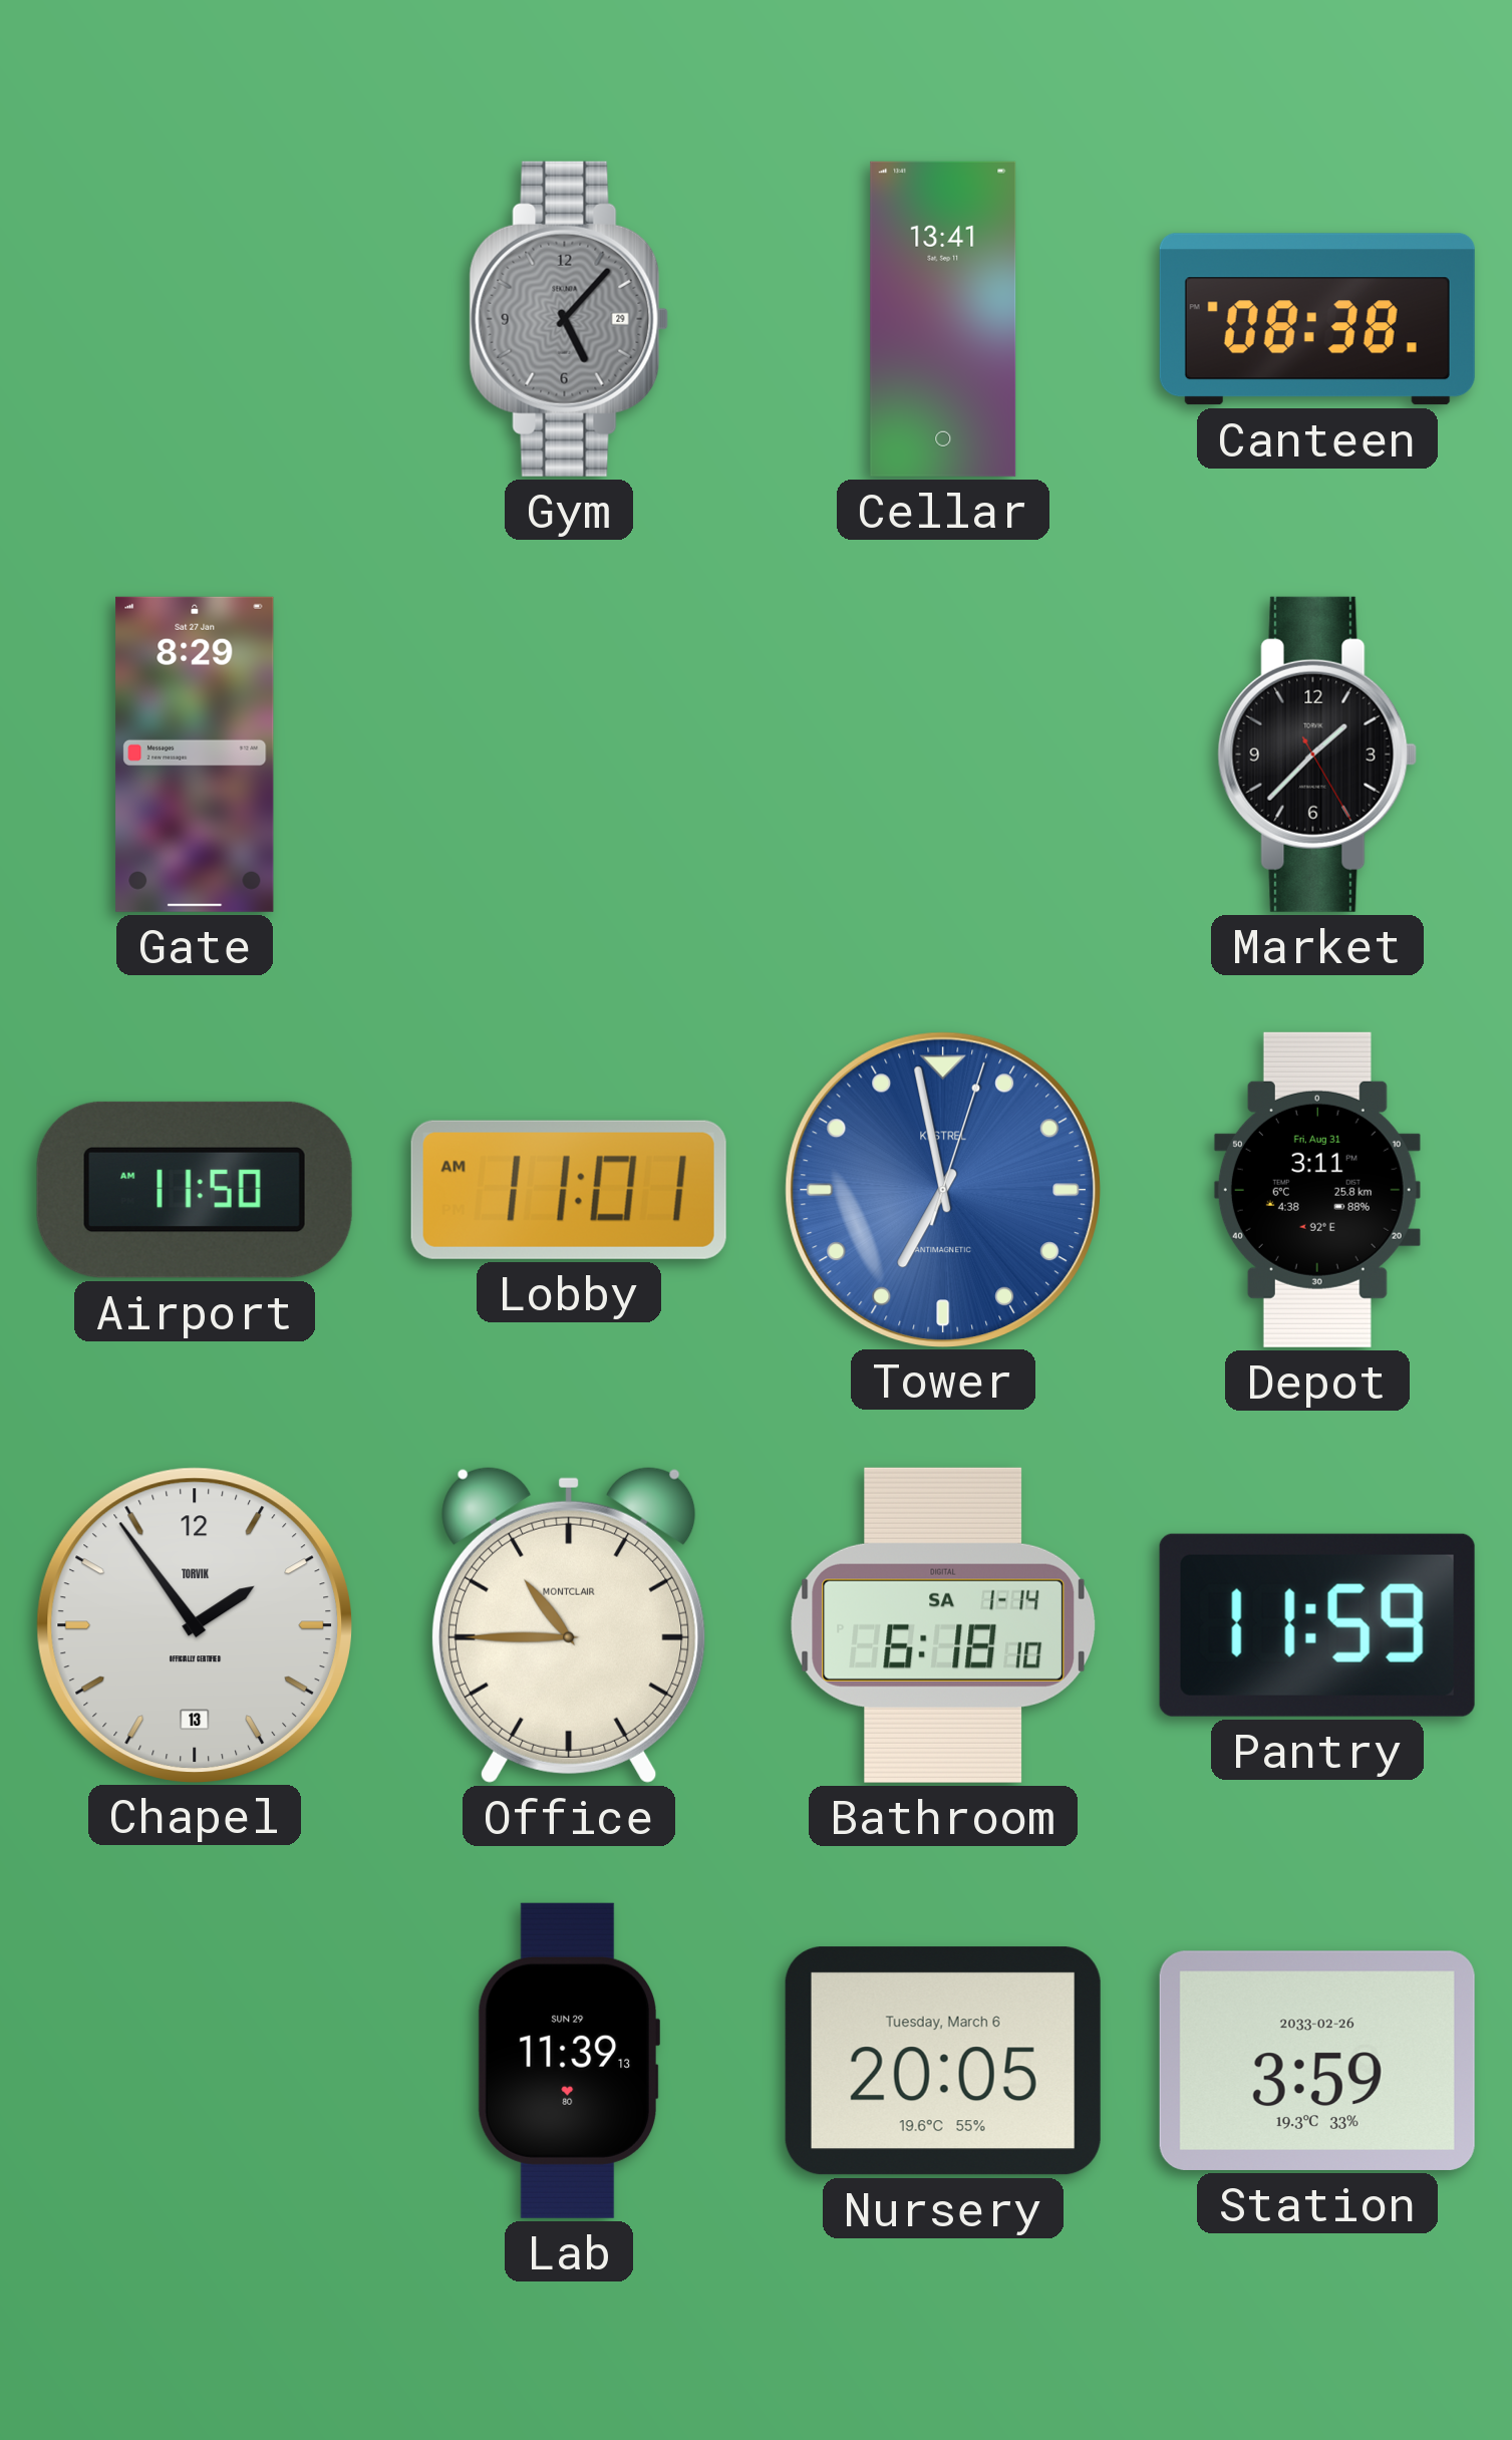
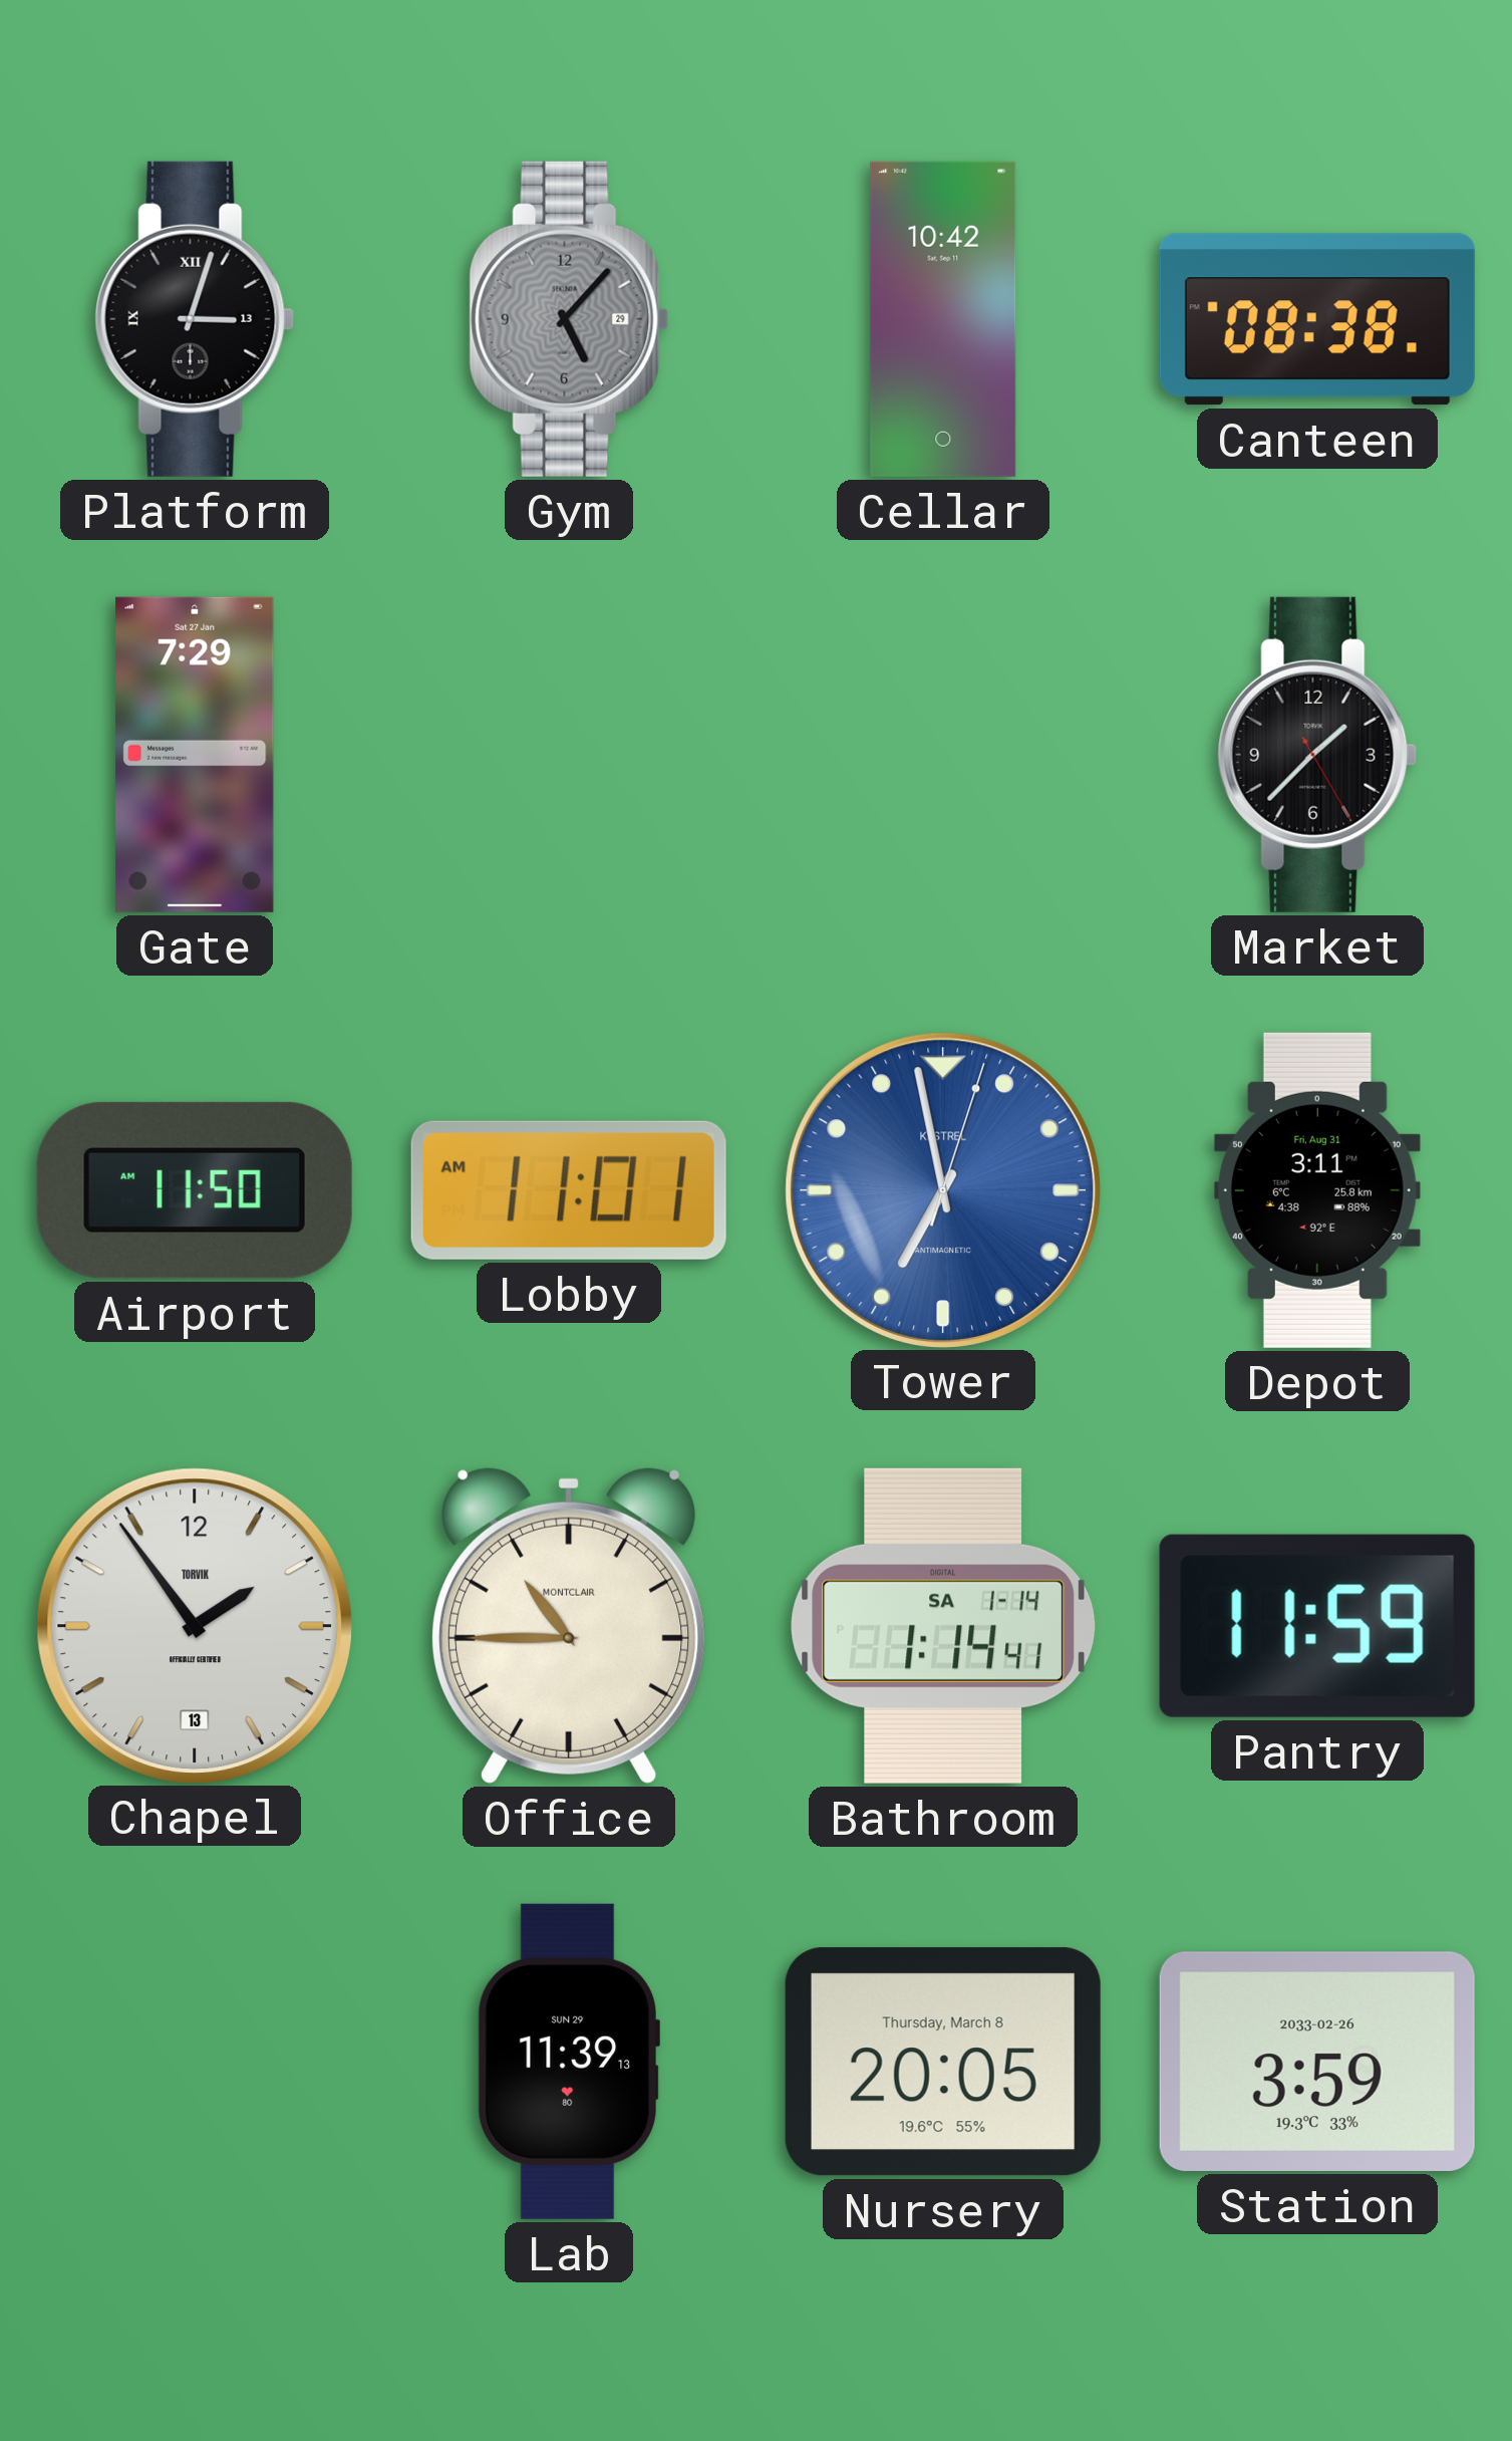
Platform: none -> 3:03
Cellar: 13:41 -> 10:42
Gate: 8:29 -> 7:29
Bathroom: 6:18 -> 1:14
Nursery date: Tuesday, March 6 -> Thursday, March 8
